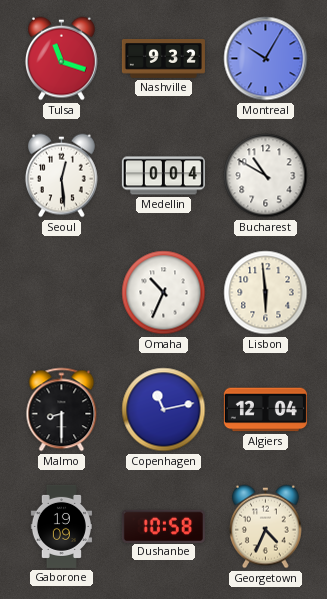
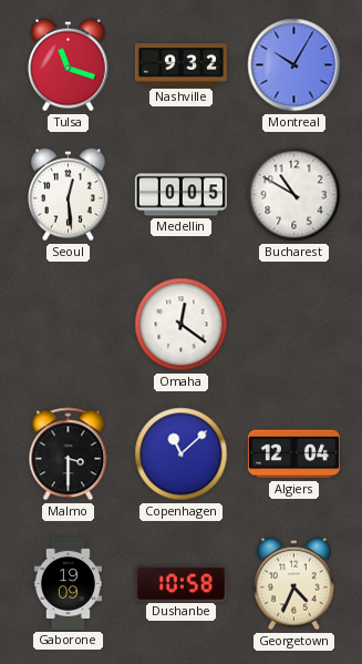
Medellin: 0:04 -> 0:05
Omaha: 10:34 -> 12:21
Lisbon: 5:59 -> none
Malmo: 8:30 -> 3:30
Copenhagen: 11:13 -> 11:08
